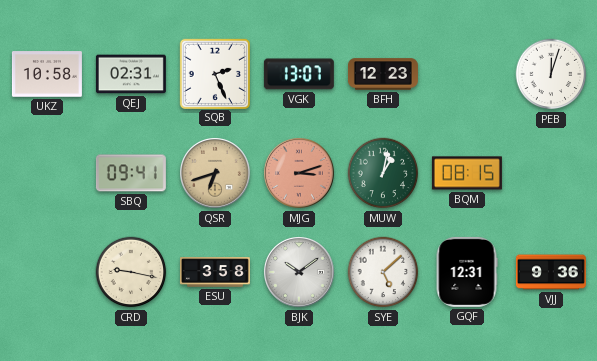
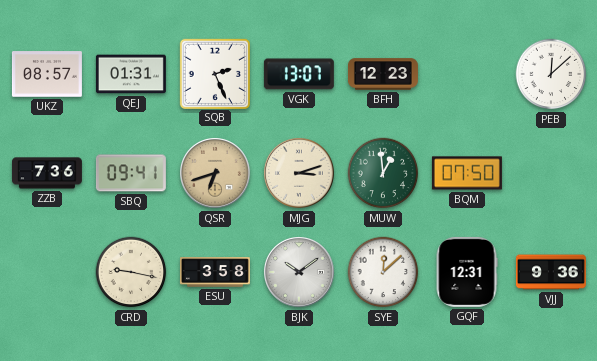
UKZ: 10:58 -> 08:57
QEJ: 02:31 -> 01:31
PEB: 12:03 -> 12:08
ZZB: none -> 7:36
MJG dial: salmon -> cream
MUW: 1:02 -> 12:59
BQM: 08:15 -> 07:50
SYE: 5:08 -> 12:08
